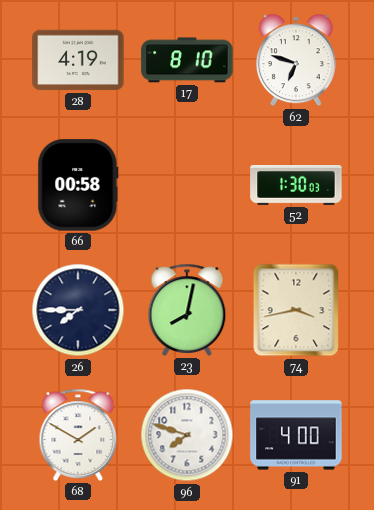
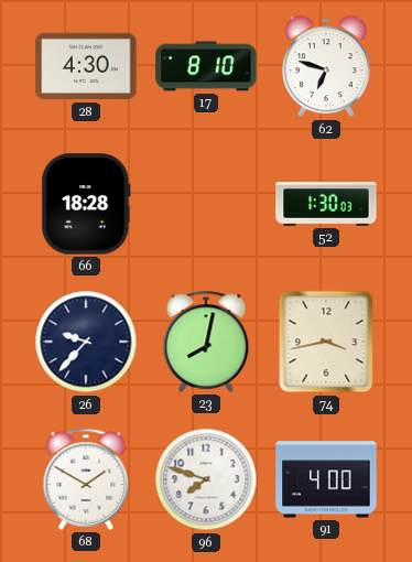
28: 4:19 -> 4:30
66: 00:58 -> 18:28
26: 7:45 -> 9:37
